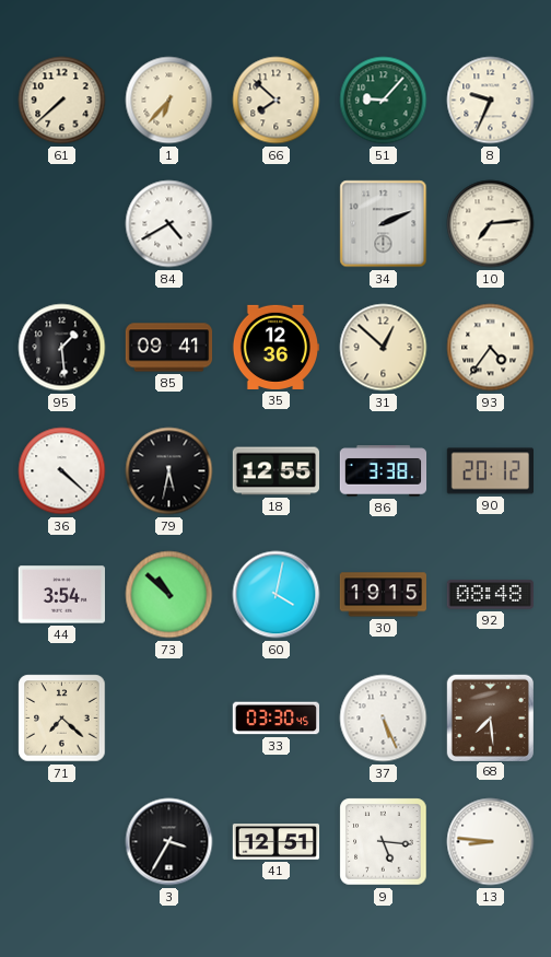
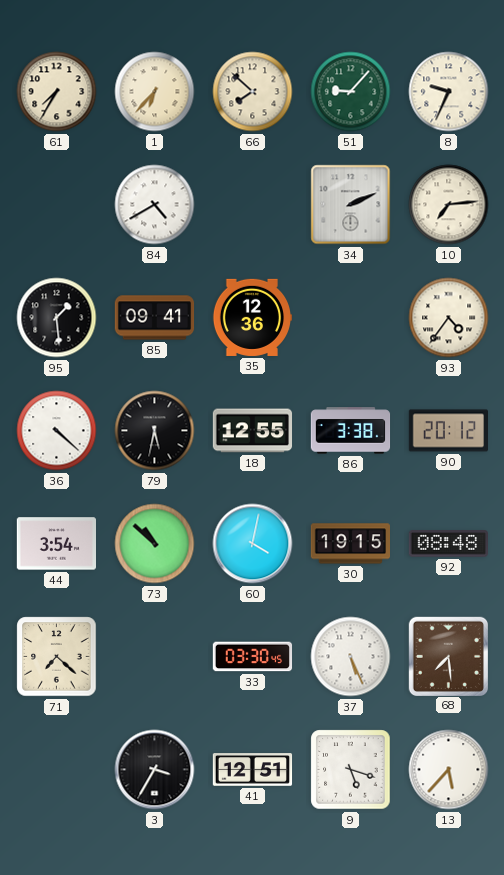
61: 7:38 -> 7:35
31: 12:52 -> none
9: 5:16 -> 5:18
13: 8:46 -> 5:37
